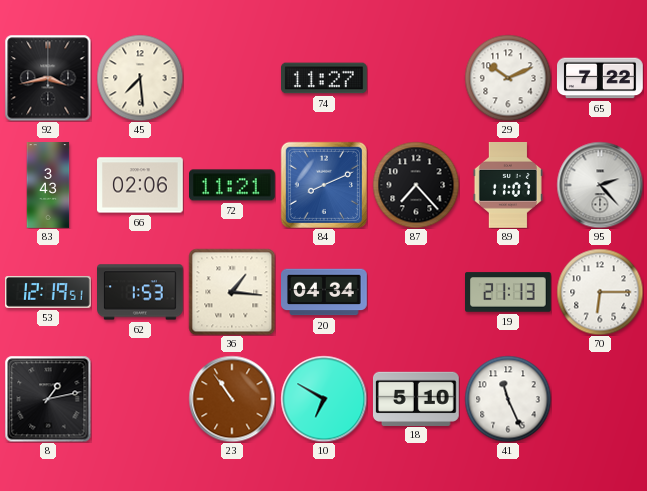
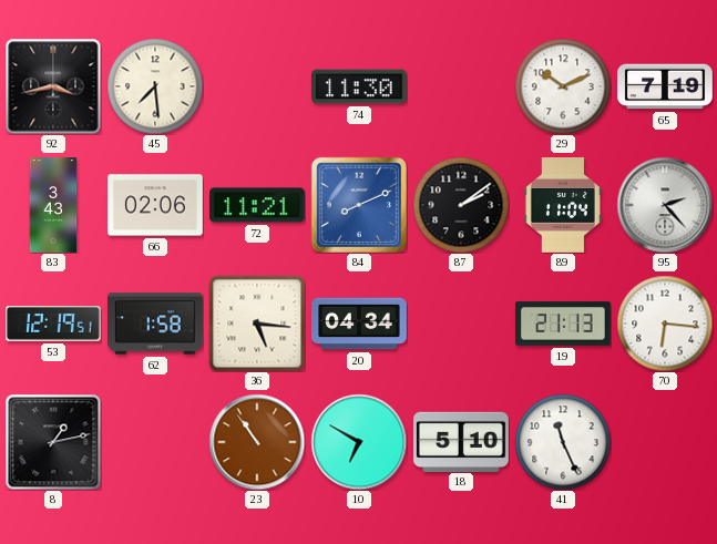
74: 11:27 -> 11:30
65: 7:22 -> 7:19
87: 7:23 -> 2:09
89: 11:07 -> 11:04
62: 1:53 -> 1:58
36: 1:16 -> 5:16
70: 6:15 -> 6:16
